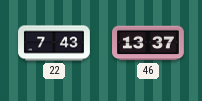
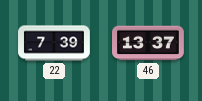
22: 7:43 -> 7:39
